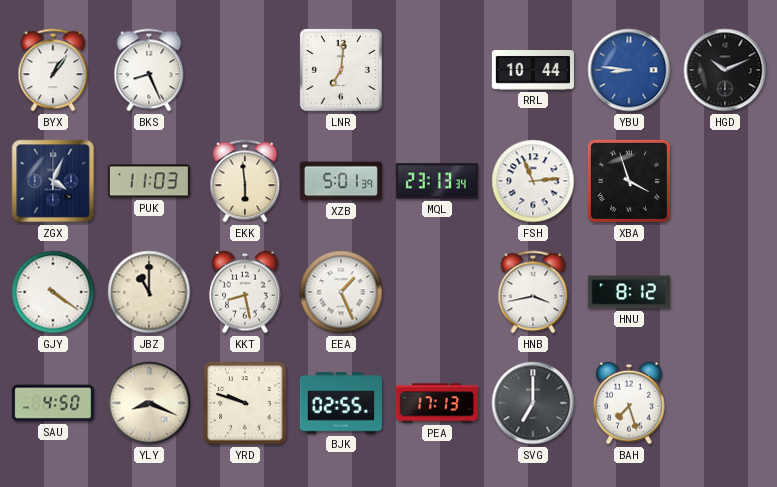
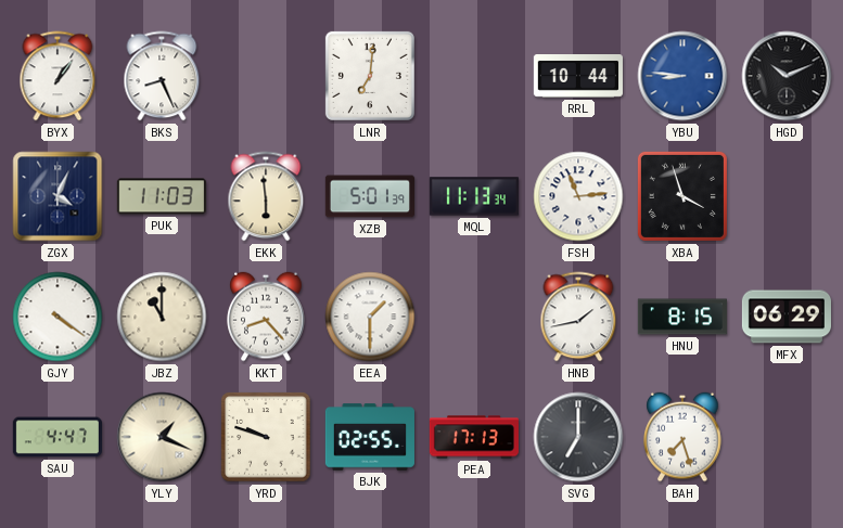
MQL: 23:13 -> 11:13
KKT: 8:28 -> 8:23
EEA: 1:26 -> 1:30
HNB: 3:43 -> 1:43
HNU: 8:12 -> 8:15
MFX: none -> 06:29
SAU: 4:50 -> 4:47
YLY: 8:19 -> 1:19
